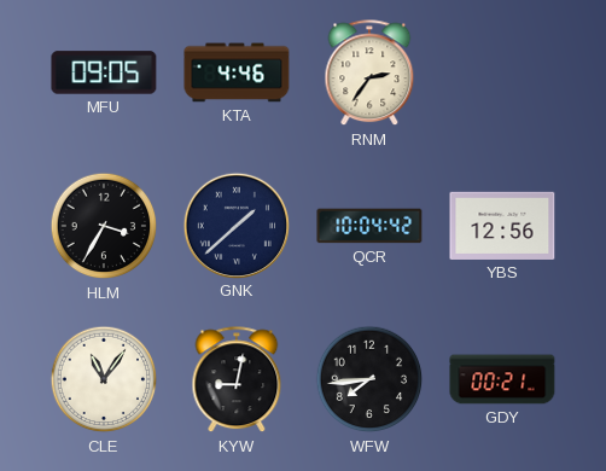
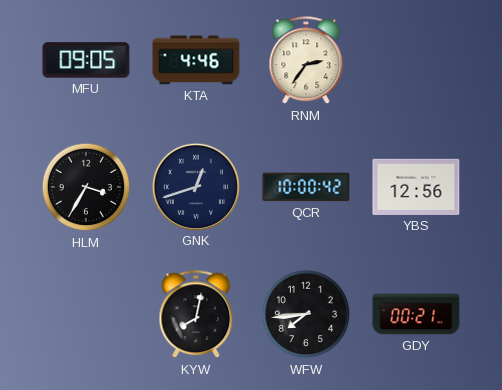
GNK: 1:38 -> 12:42
QCR: 10:04 -> 10:00
CLE: 11:06 -> none
KYW: 9:02 -> 8:02
